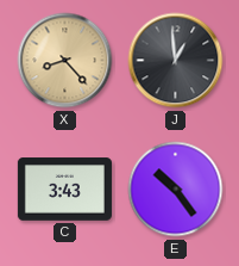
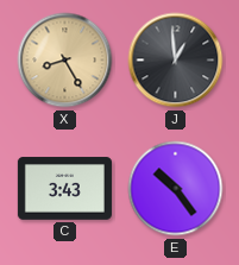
X: 8:23 -> 8:25
